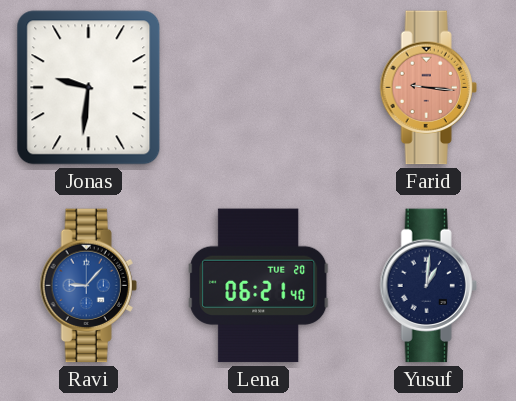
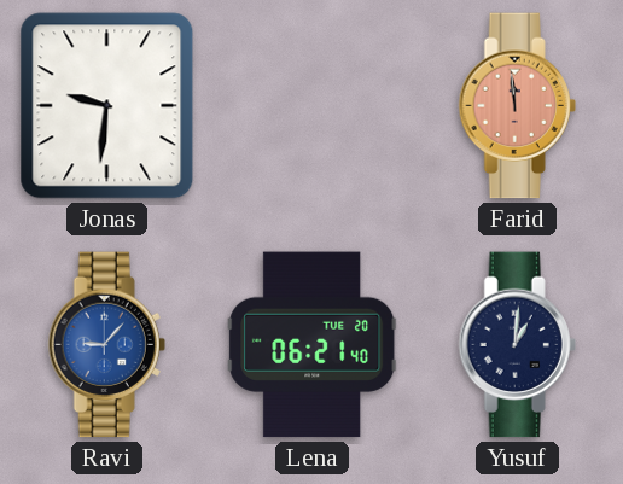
Farid: 9:16 -> 11:59
